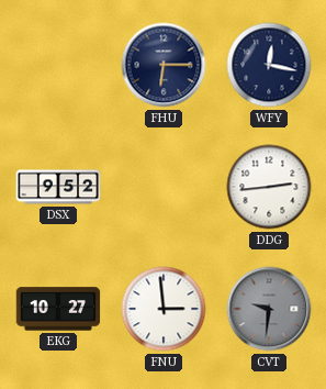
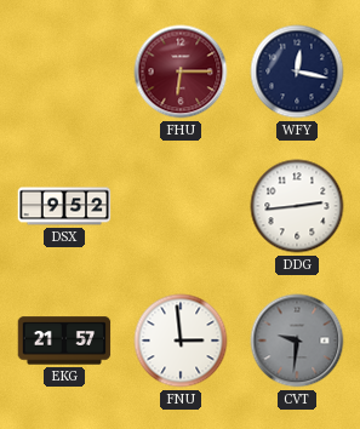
FHU dial: navy -> burgundy
EKG: 10:27 -> 21:57
